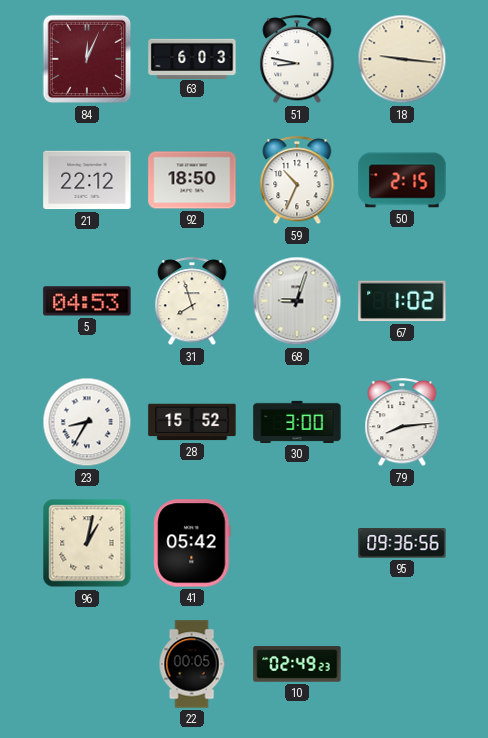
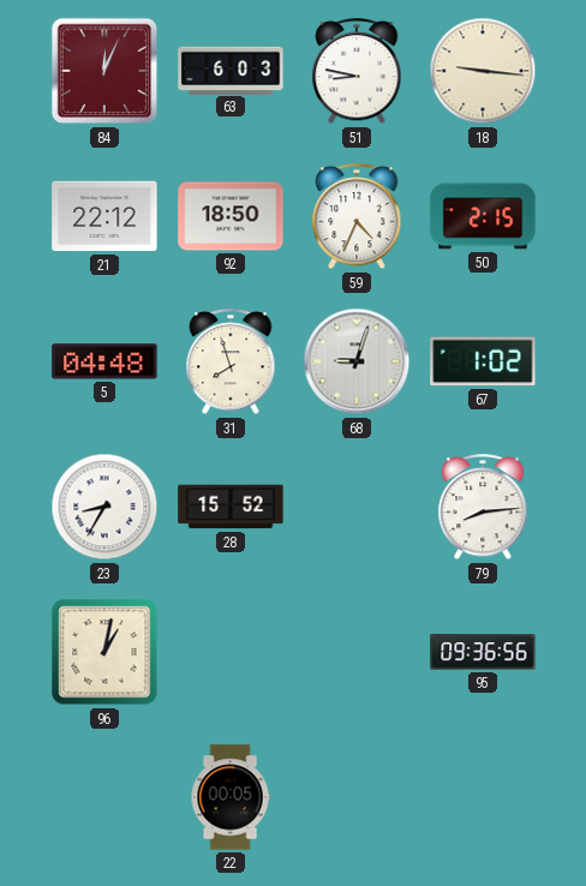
59: 10:34 -> 4:34
5: 04:53 -> 04:48
30: 3:00 -> none
41: 05:42 -> none
10: 02:49 -> none
